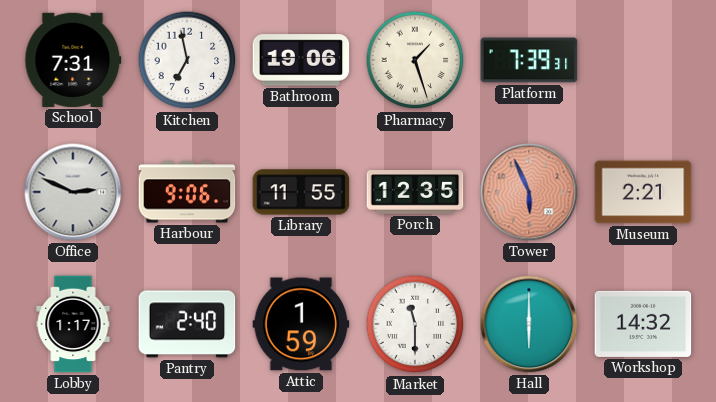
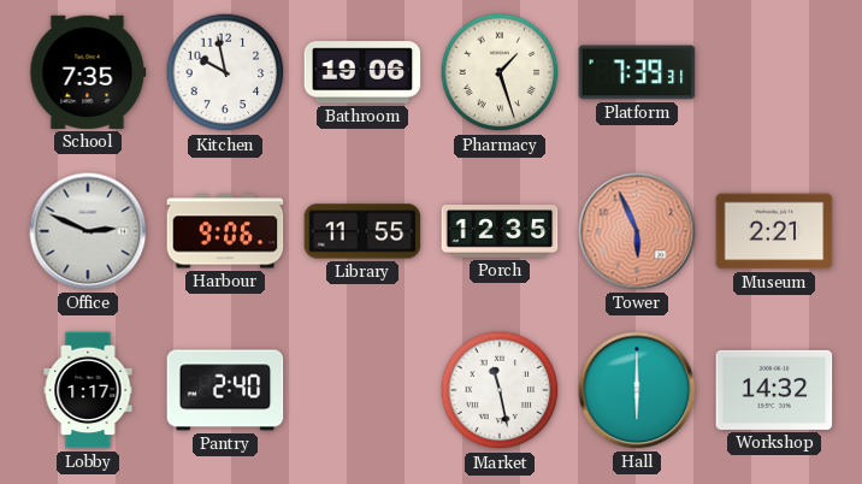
School: 7:31 -> 7:35
Kitchen: 6:58 -> 9:58
Attic: 1:59 -> none
Market: 11:30 -> 11:28
